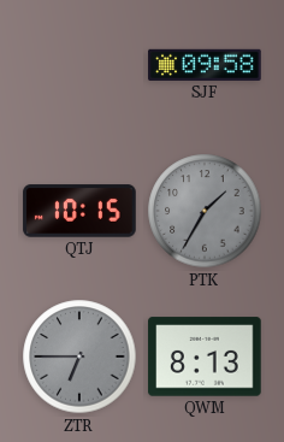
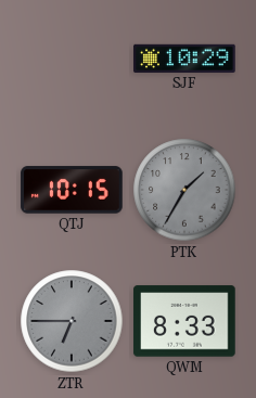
SJF: 09:58 -> 10:29
QWM: 8:13 -> 8:33
